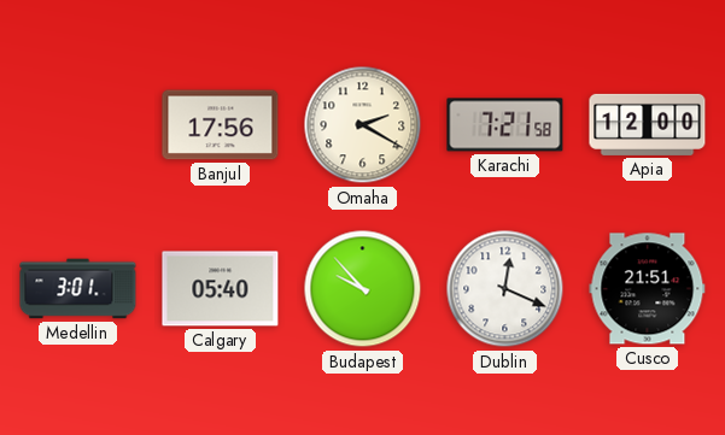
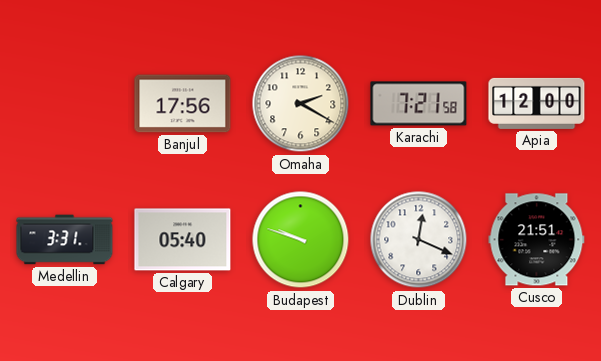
Medellin: 3:01 -> 3:31
Budapest: 9:53 -> 9:48
